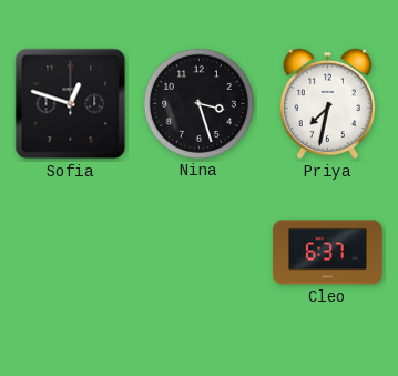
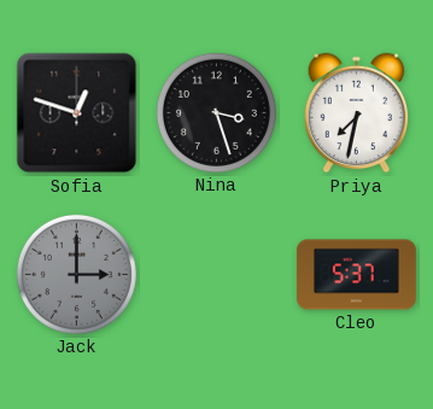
Jack: none -> 3:00
Cleo: 6:37 -> 5:37
